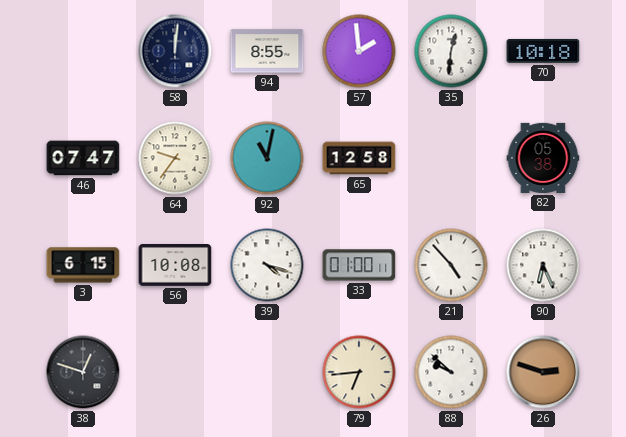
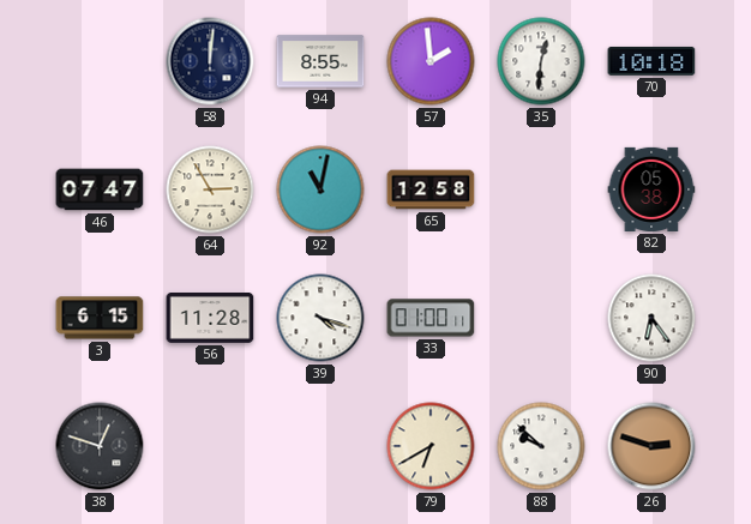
64: 9:36 -> 2:55
56: 10:08 -> 11:28
21: 4:53 -> none
90: 6:26 -> 6:24
79: 6:44 -> 6:40
